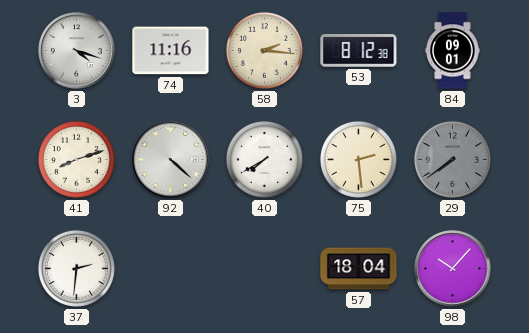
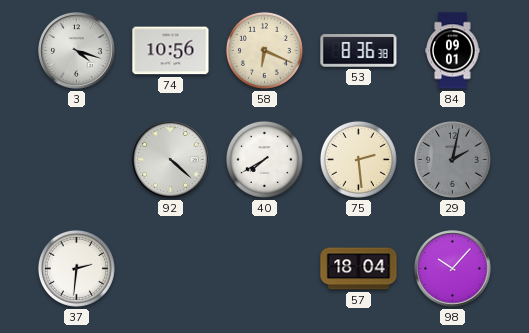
74: 11:16 -> 10:56
58: 2:16 -> 6:19
53: 8:12 -> 8:36
41: 8:12 -> none
29: 7:39 -> 2:02
